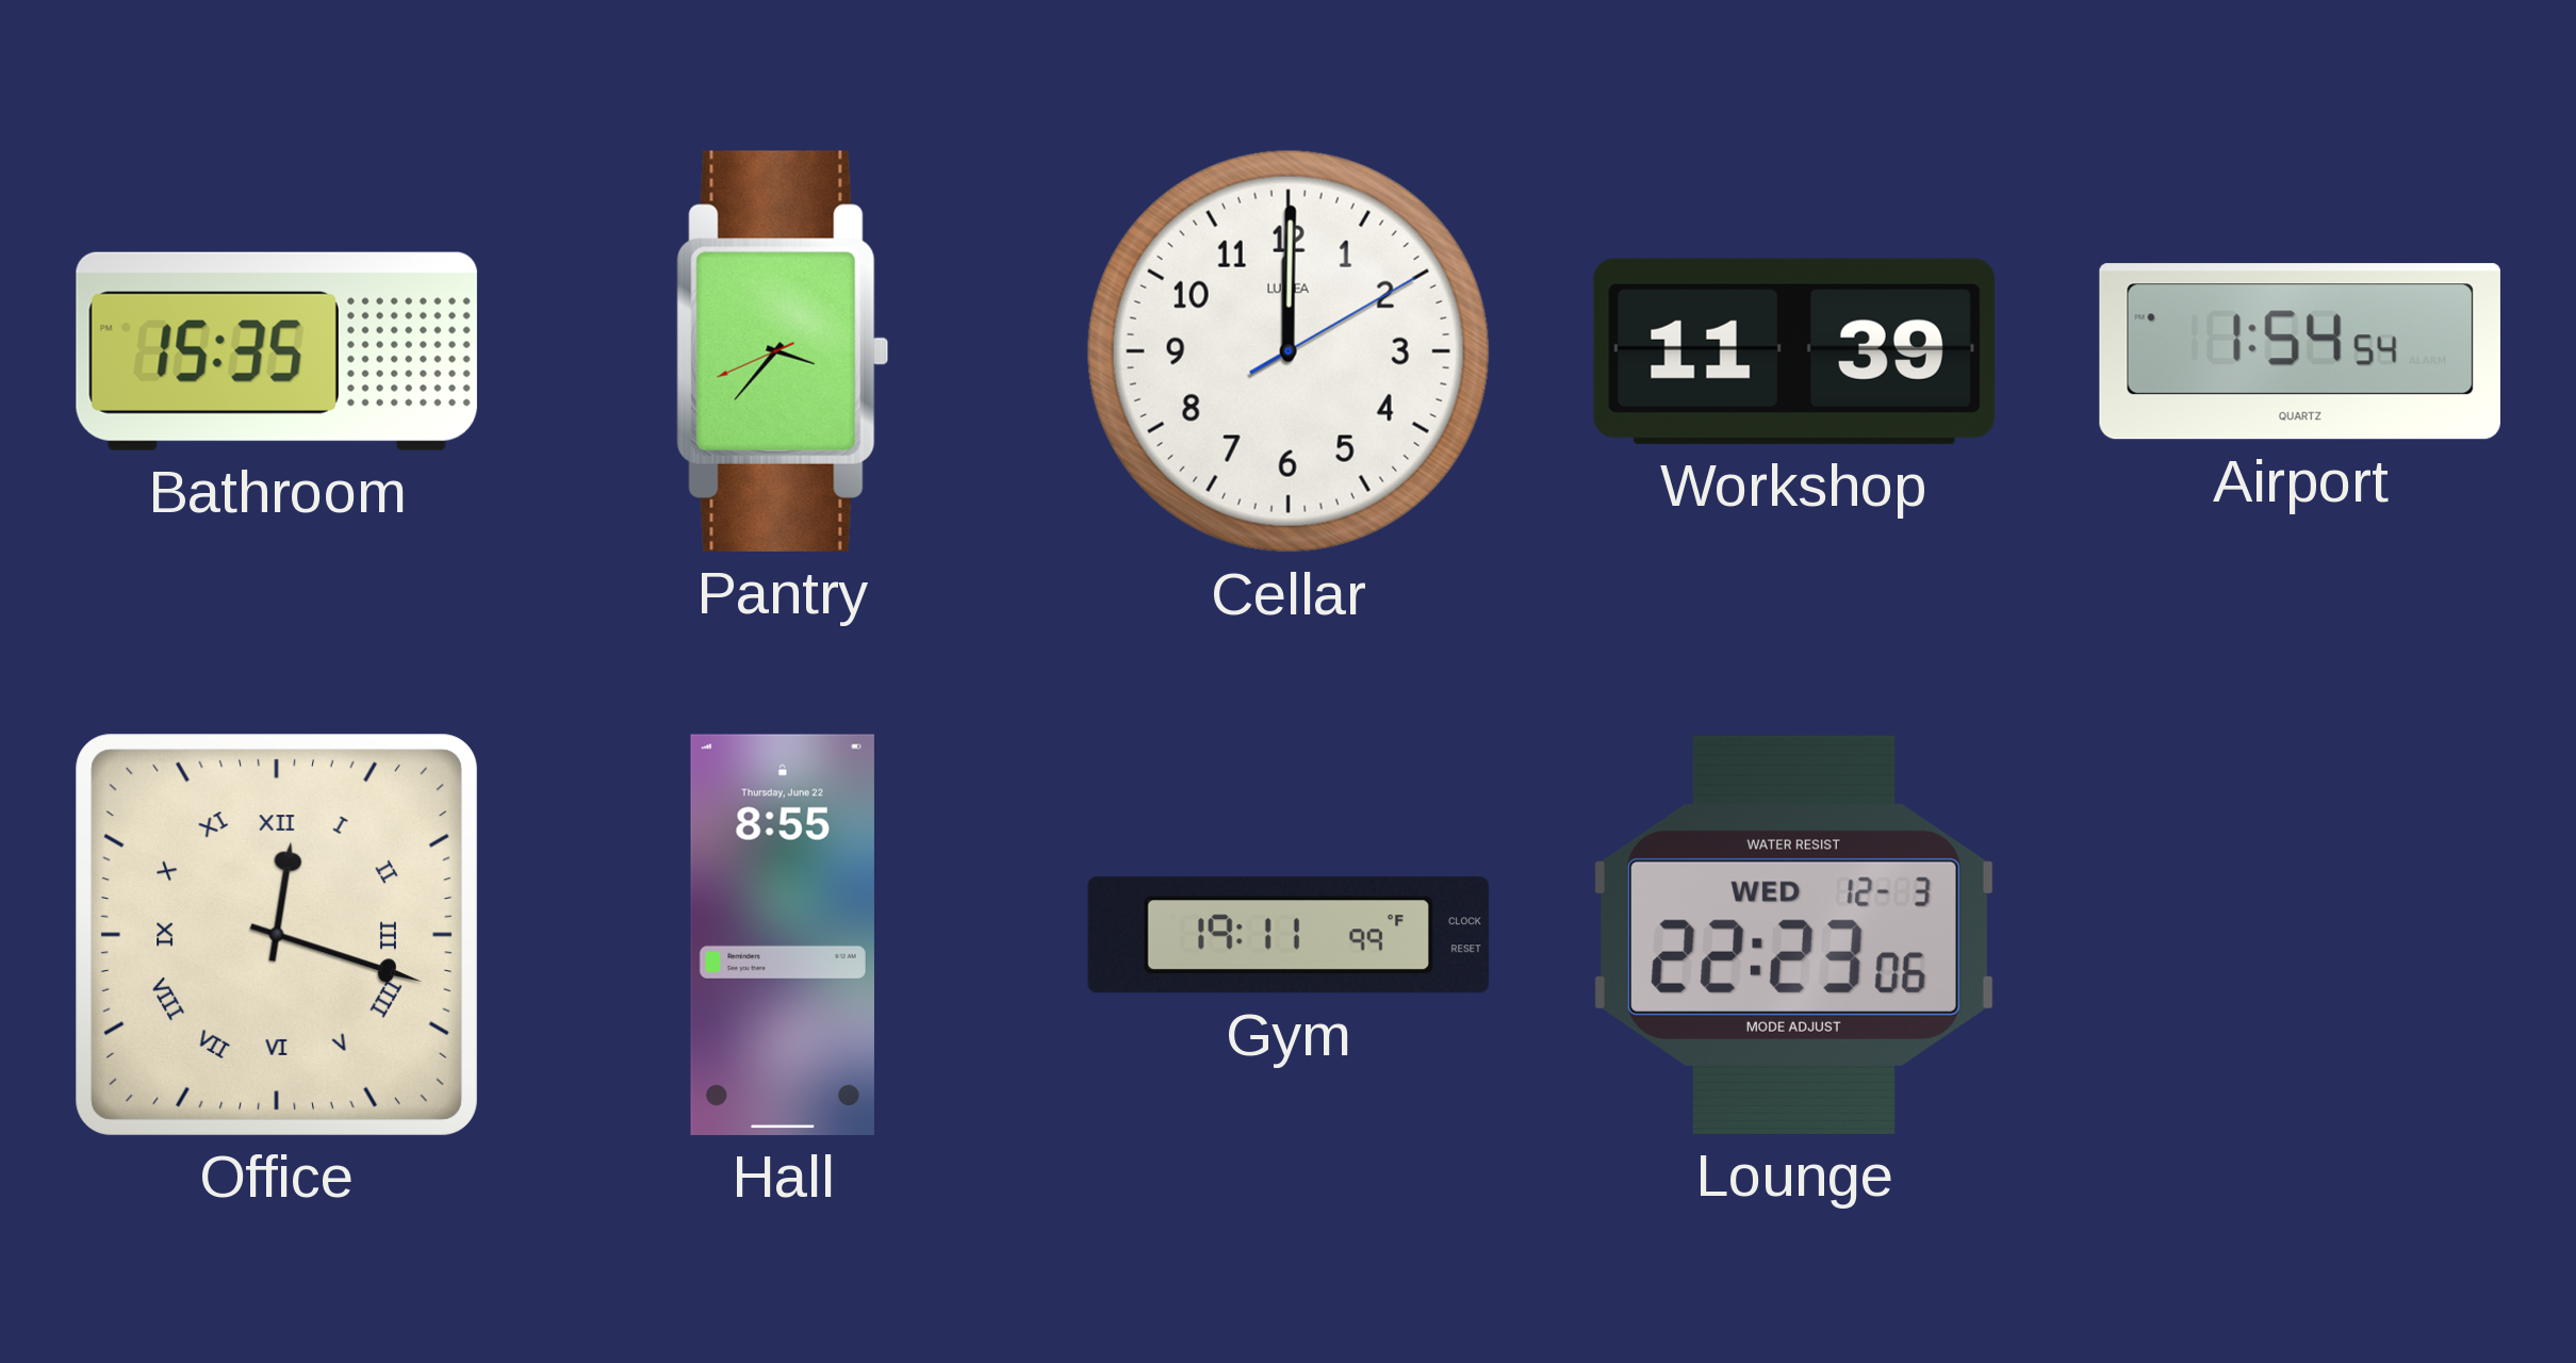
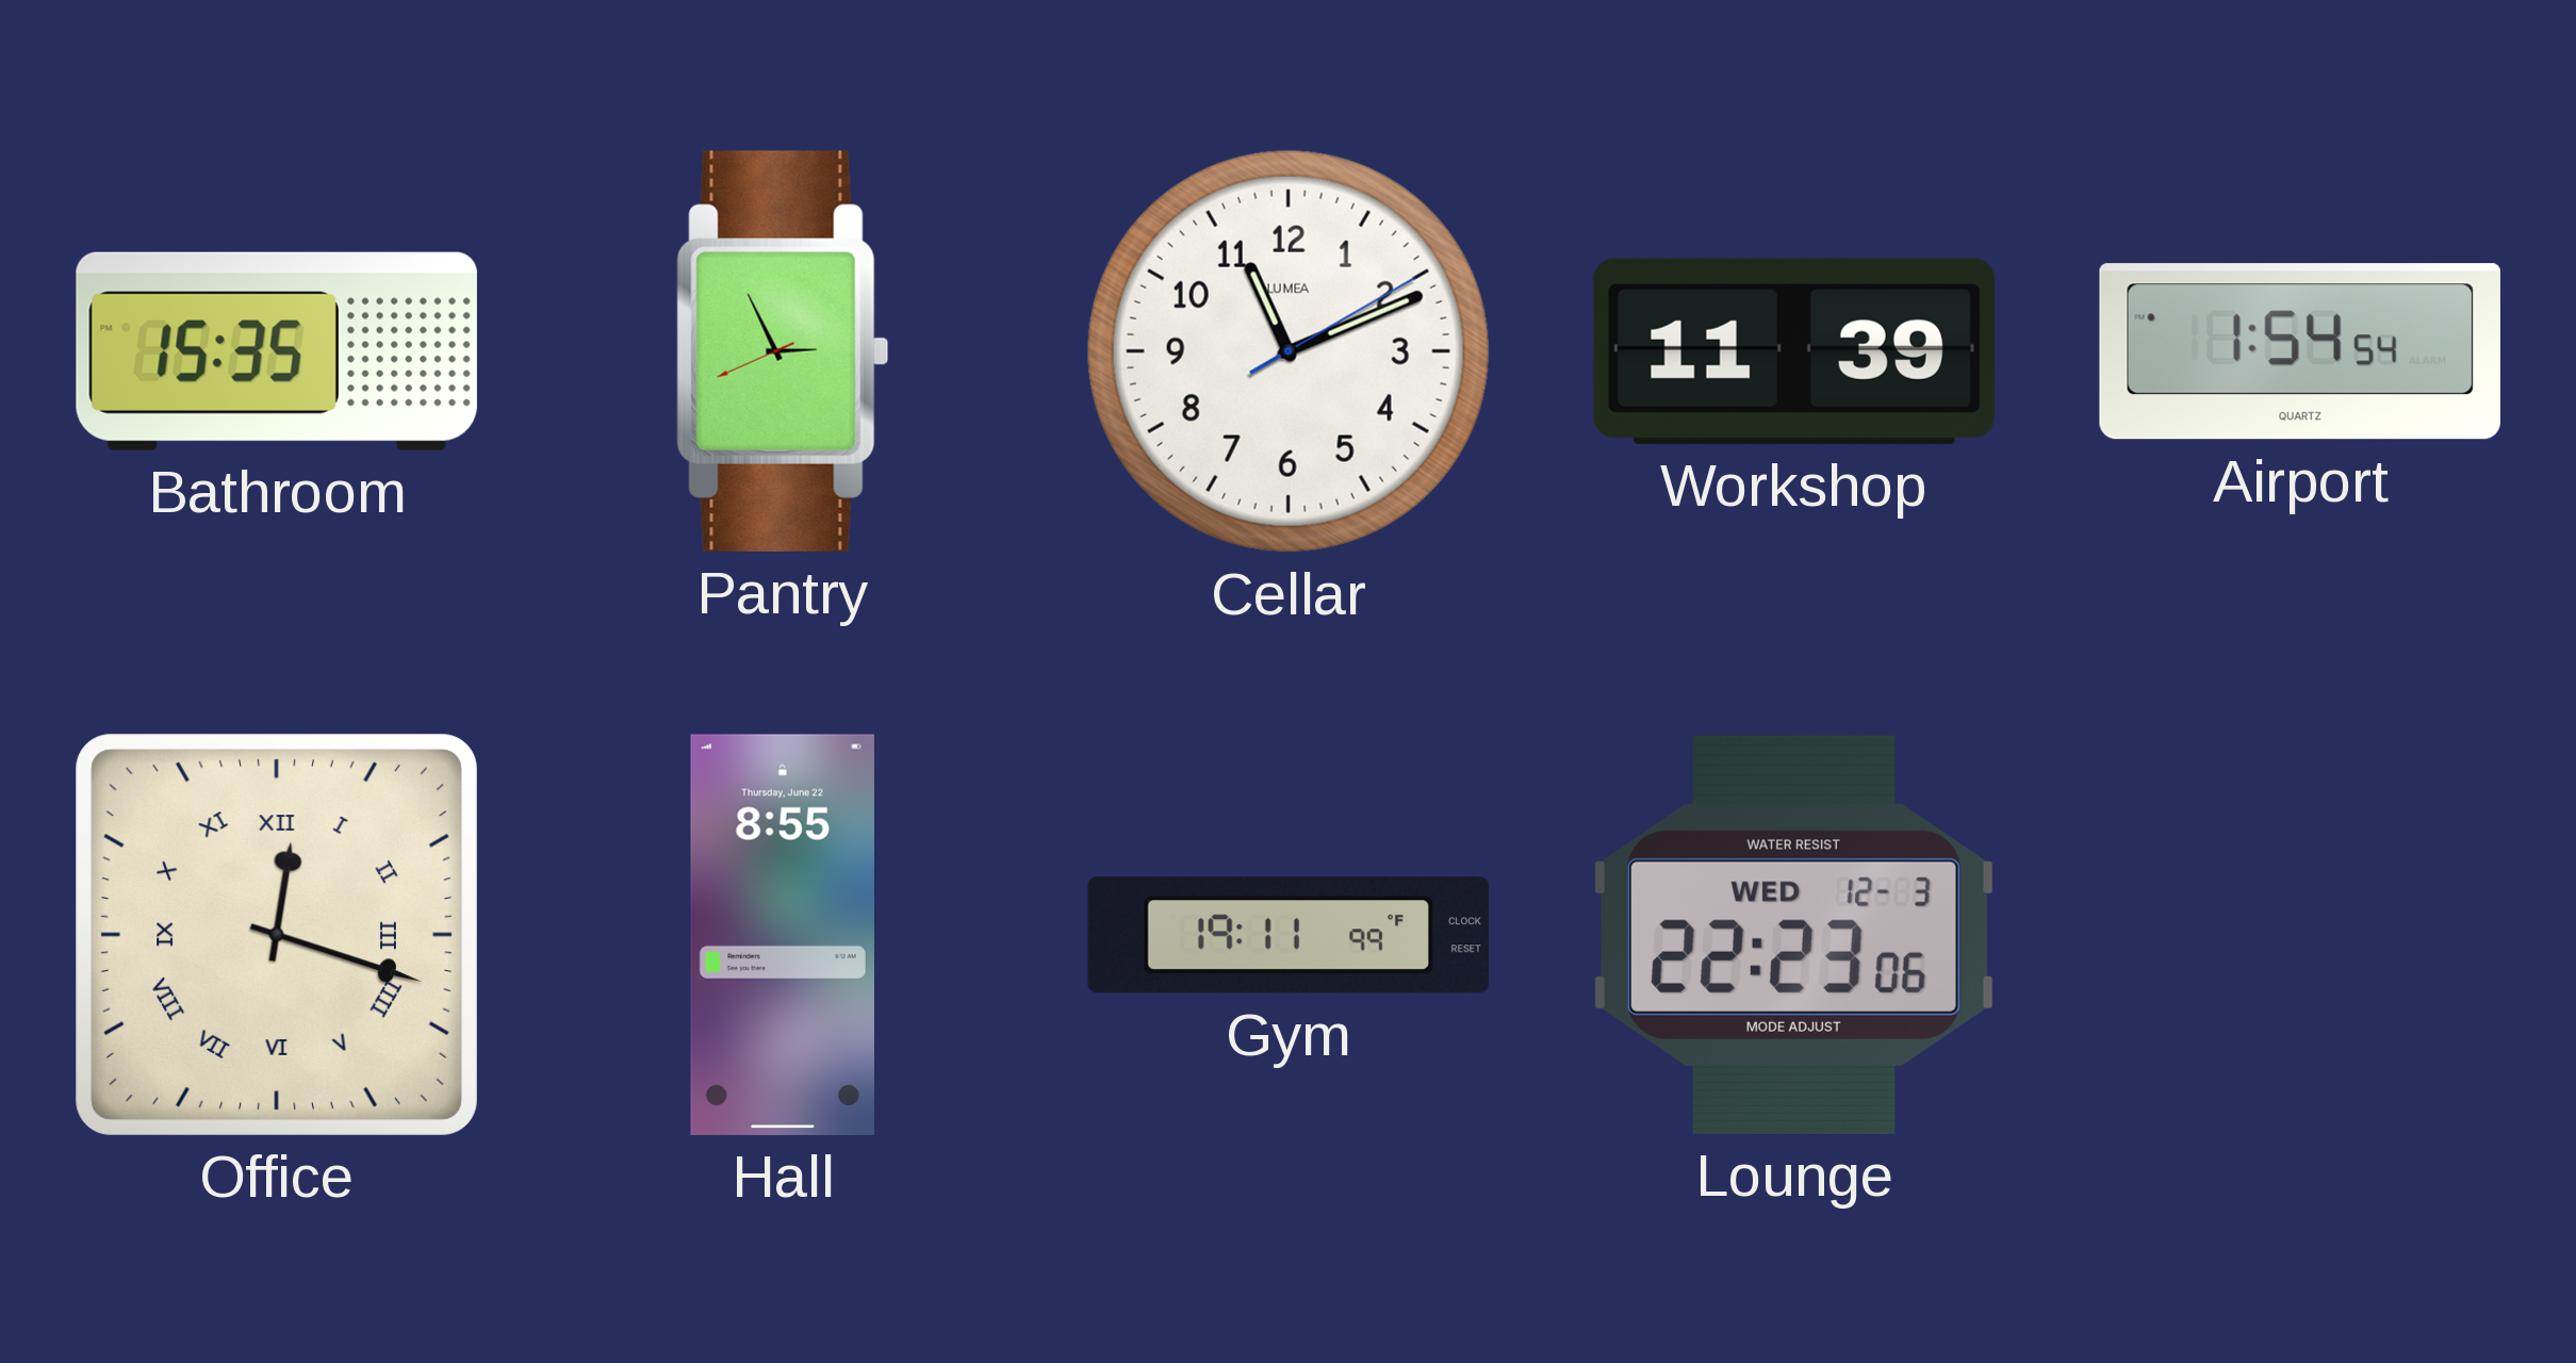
Pantry: 3:36 -> 2:55
Cellar: 12:00 -> 11:11
